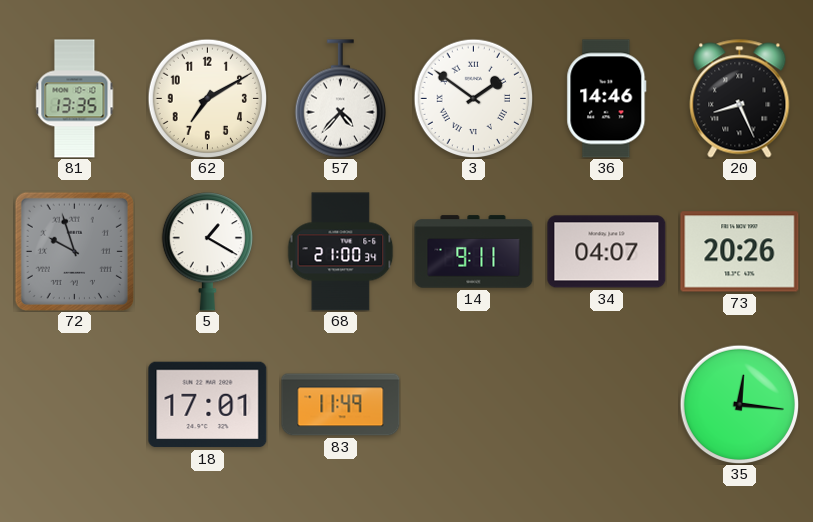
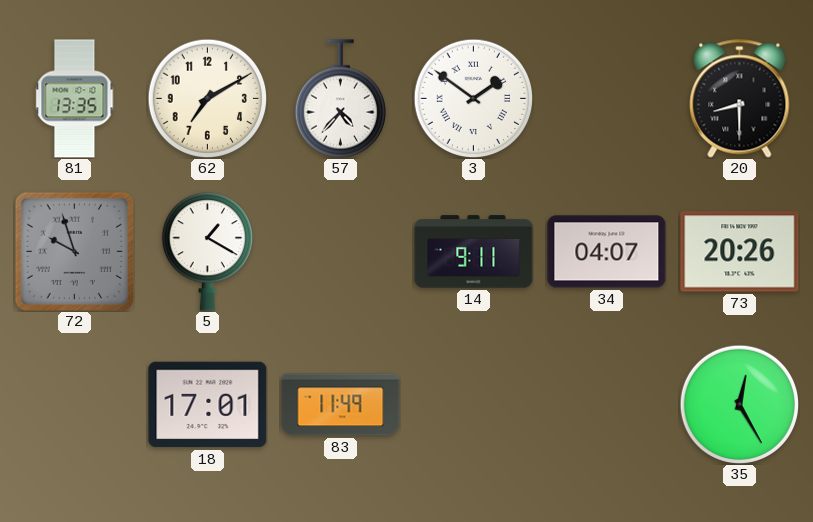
36: 14:46 -> none
20: 8:26 -> 8:30
68: 21:00 -> none
35: 12:16 -> 12:25
